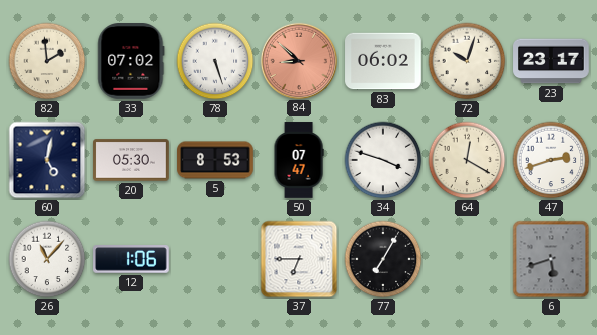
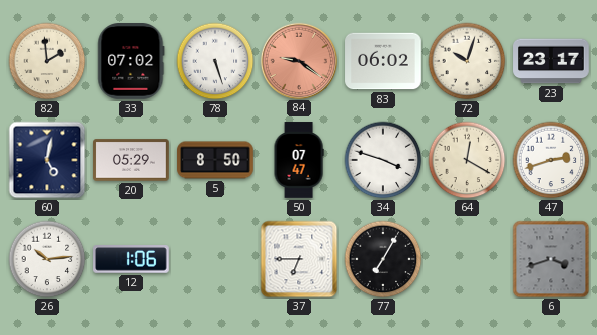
84: 8:52 -> 9:21
20: 05:30 -> 05:29
5: 8:53 -> 8:50
26: 11:07 -> 10:14
6: 5:42 -> 3:42
